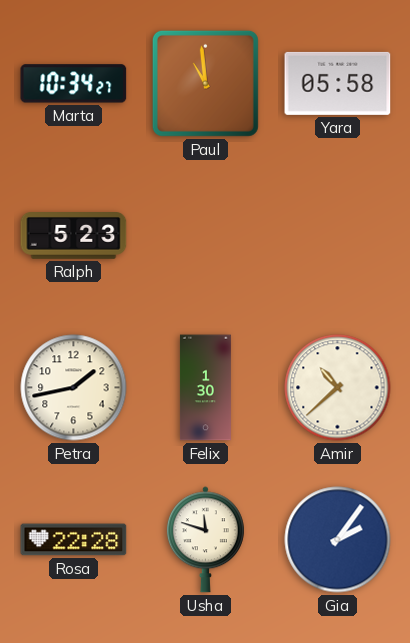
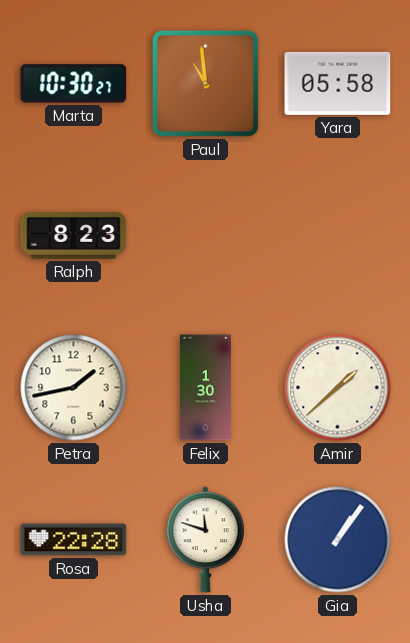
Marta: 10:34 -> 10:30
Ralph: 5:23 -> 8:23
Amir: 10:38 -> 1:38
Gia: 2:06 -> 1:06
